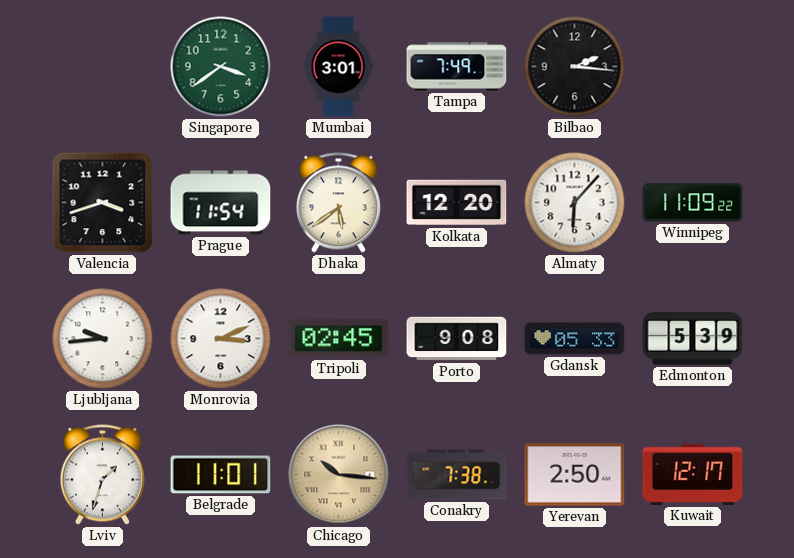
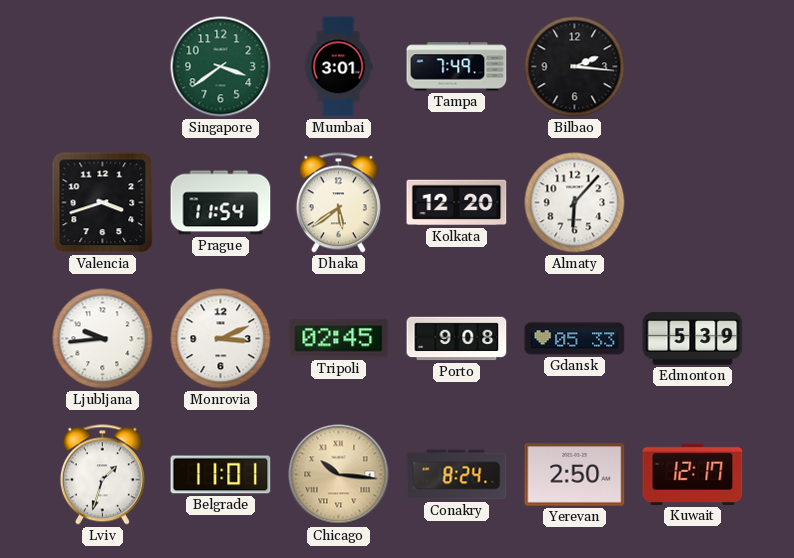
Winnipeg: 11:09 -> none
Conakry: 7:38 -> 8:24
